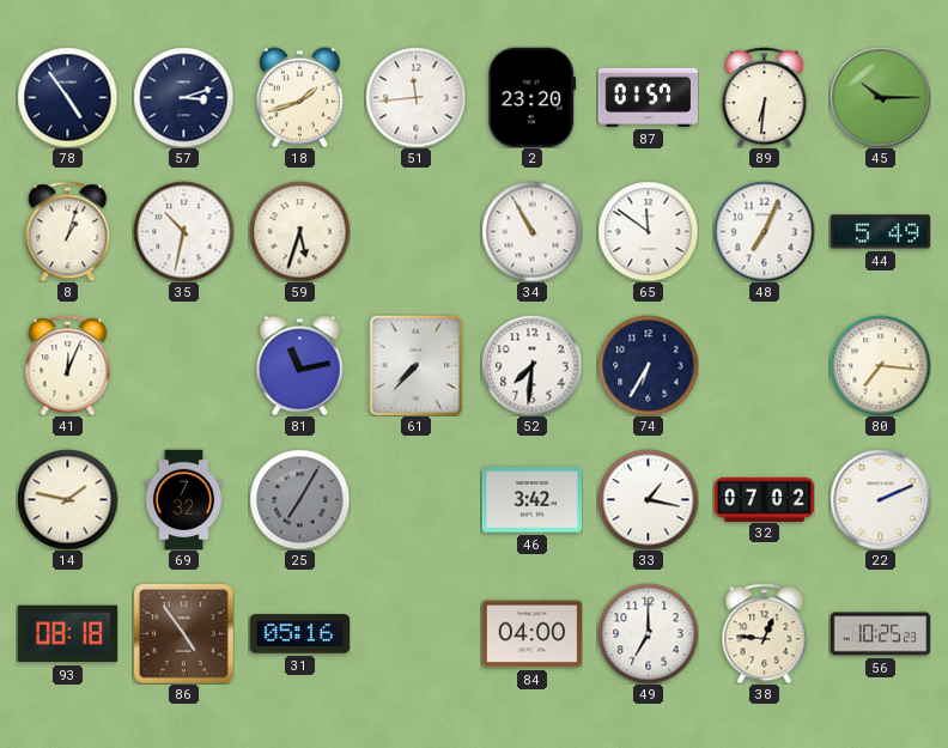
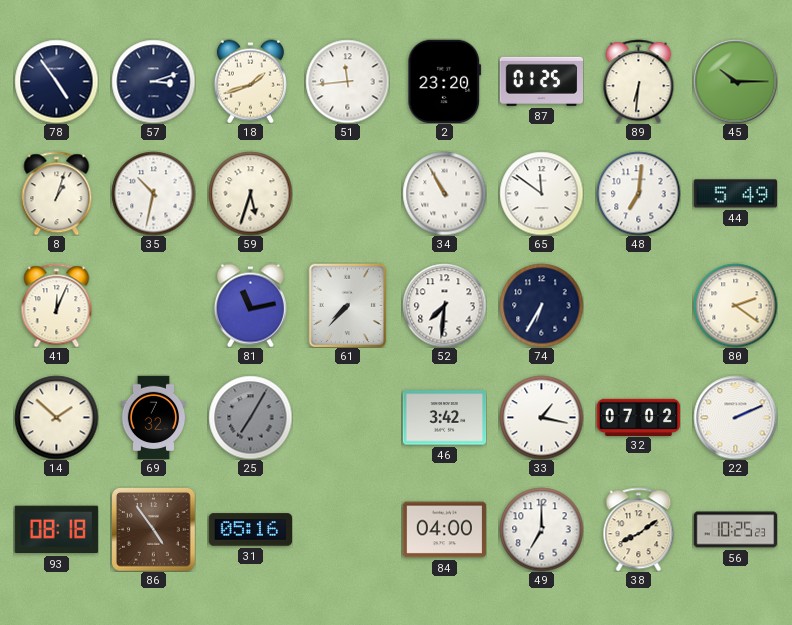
87: 01:57 -> 01:25
48: 7:04 -> 7:01
80: 7:16 -> 2:21
14: 1:47 -> 1:52
38: 12:46 -> 8:09
